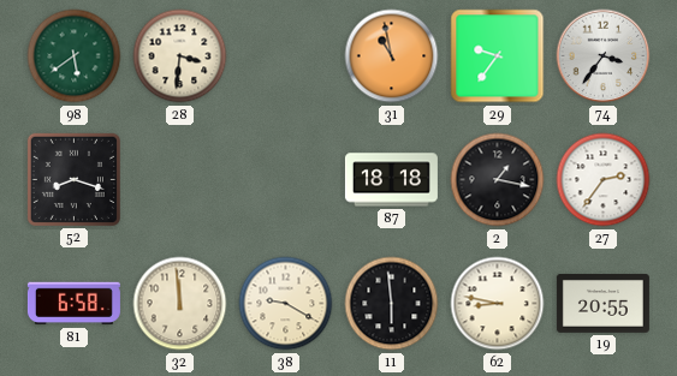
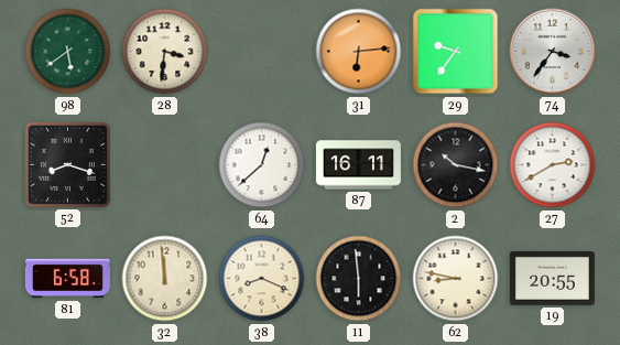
31: 10:58 -> 6:14
64: none -> 12:38
87: 18:18 -> 16:11
2: 1:17 -> 10:17
27: 2:36 -> 2:40
38: 9:20 -> 8:19
